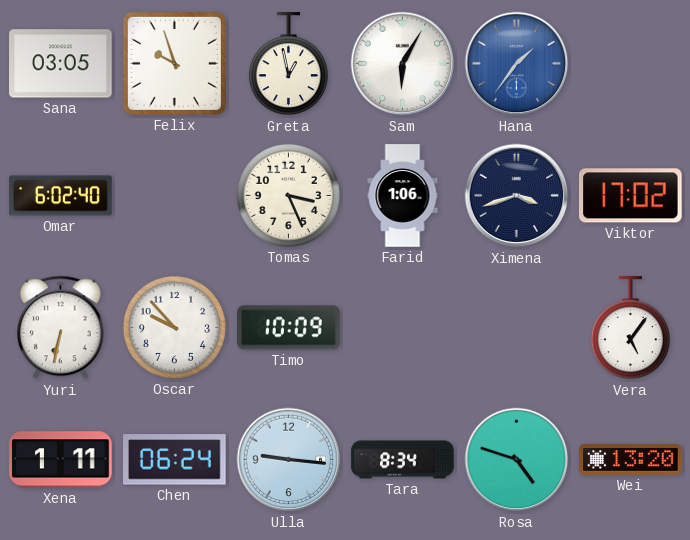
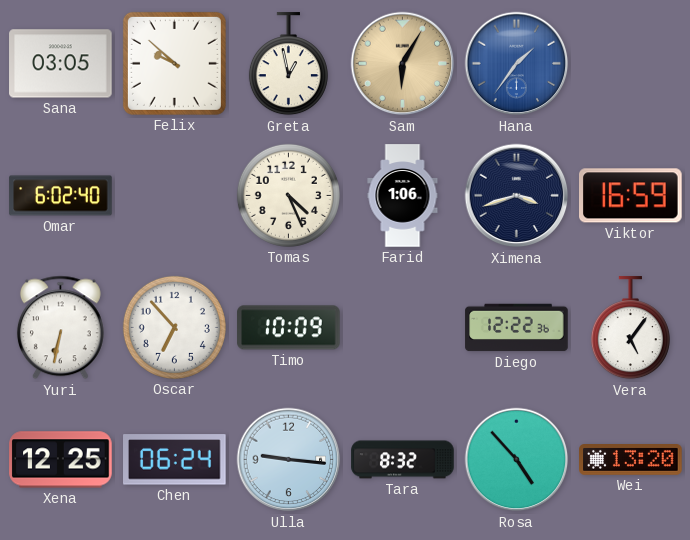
Felix: 9:57 -> 9:52
Sam dial: white -> champagne
Tomas: 3:26 -> 4:26
Viktor: 17:02 -> 16:59
Oscar: 9:53 -> 6:53
Diego: none -> 12:22
Xena: 1:11 -> 12:25
Tara: 8:34 -> 8:32
Rosa: 4:48 -> 4:53
